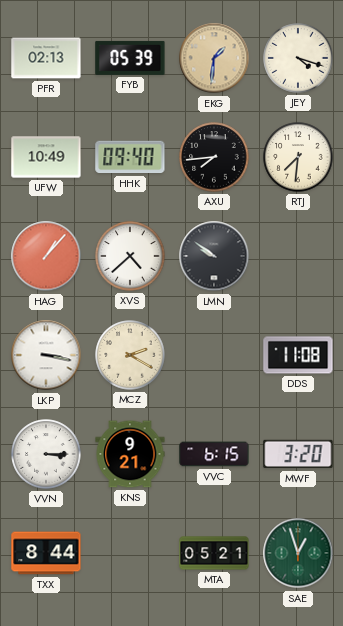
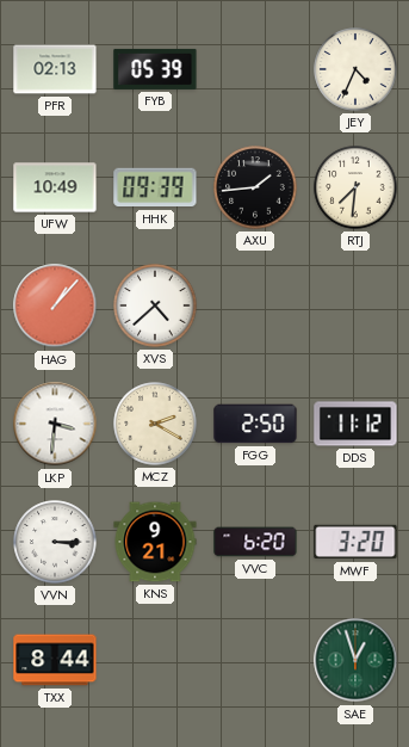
EKG: 1:31 -> none
JEY: 4:18 -> 4:34
HHK: 09:40 -> 09:39
AXU: 7:44 -> 1:44
LMN: 9:51 -> none
LKP: 3:17 -> 3:31
FGG: none -> 2:50
DDS: 11:08 -> 11:12
VVC: 6:15 -> 6:20
MTA: 05:21 -> none
